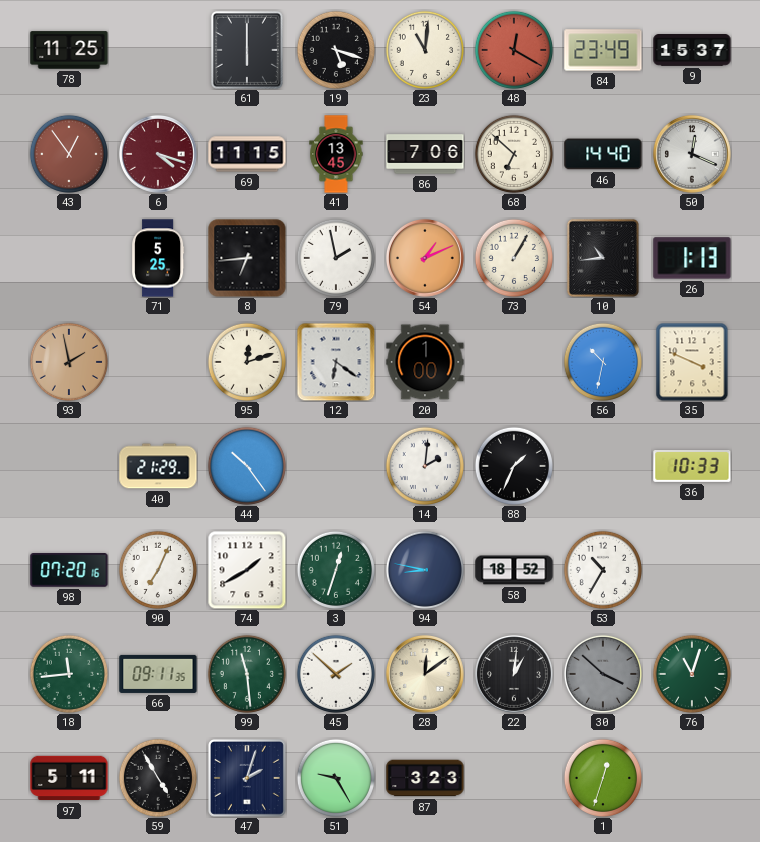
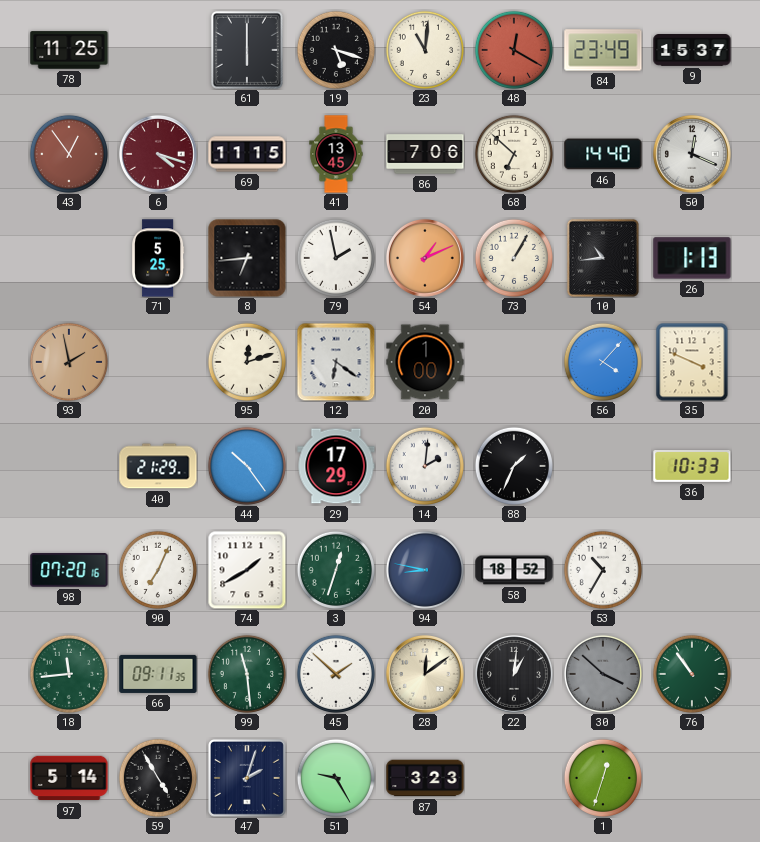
56: 10:32 -> 4:07
29: none -> 17:29
76: 11:03 -> 10:54
97: 5:11 -> 5:14
